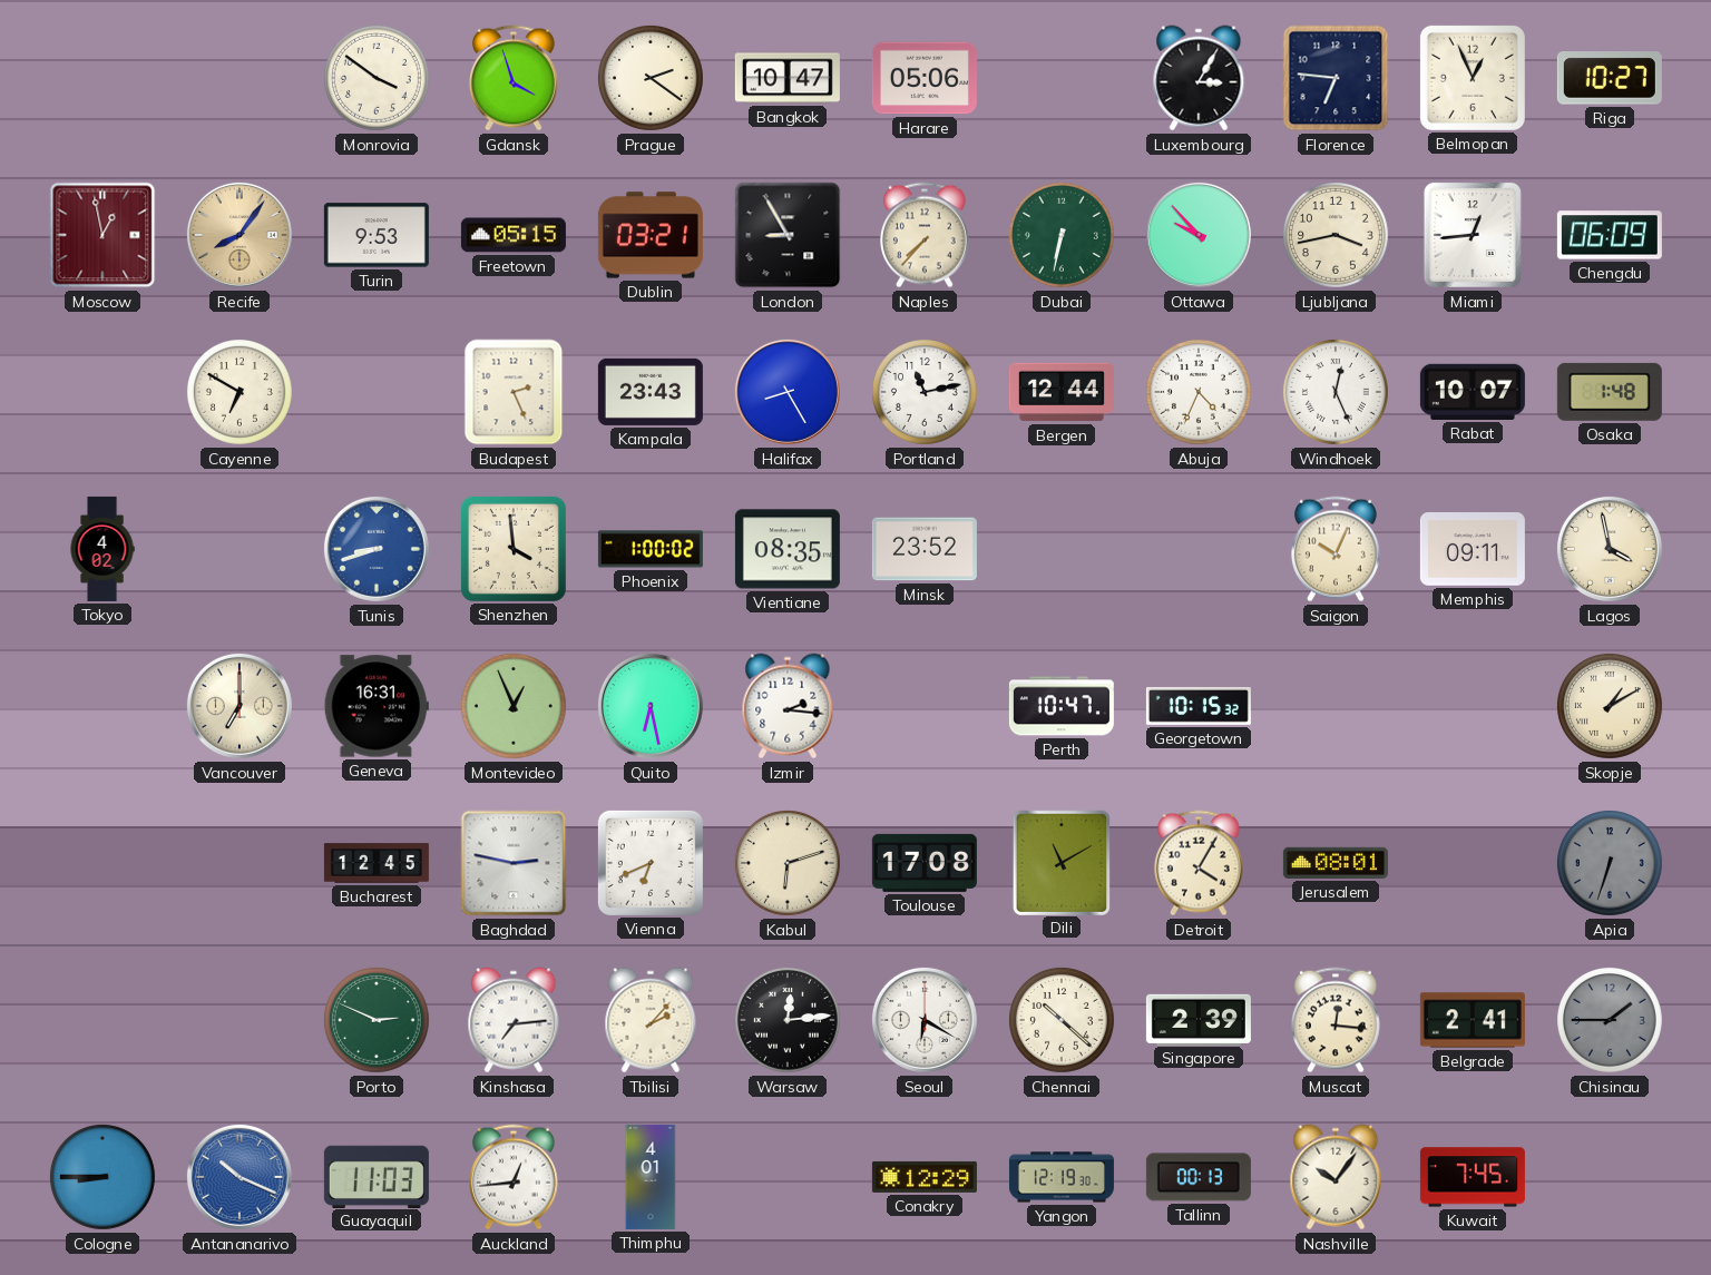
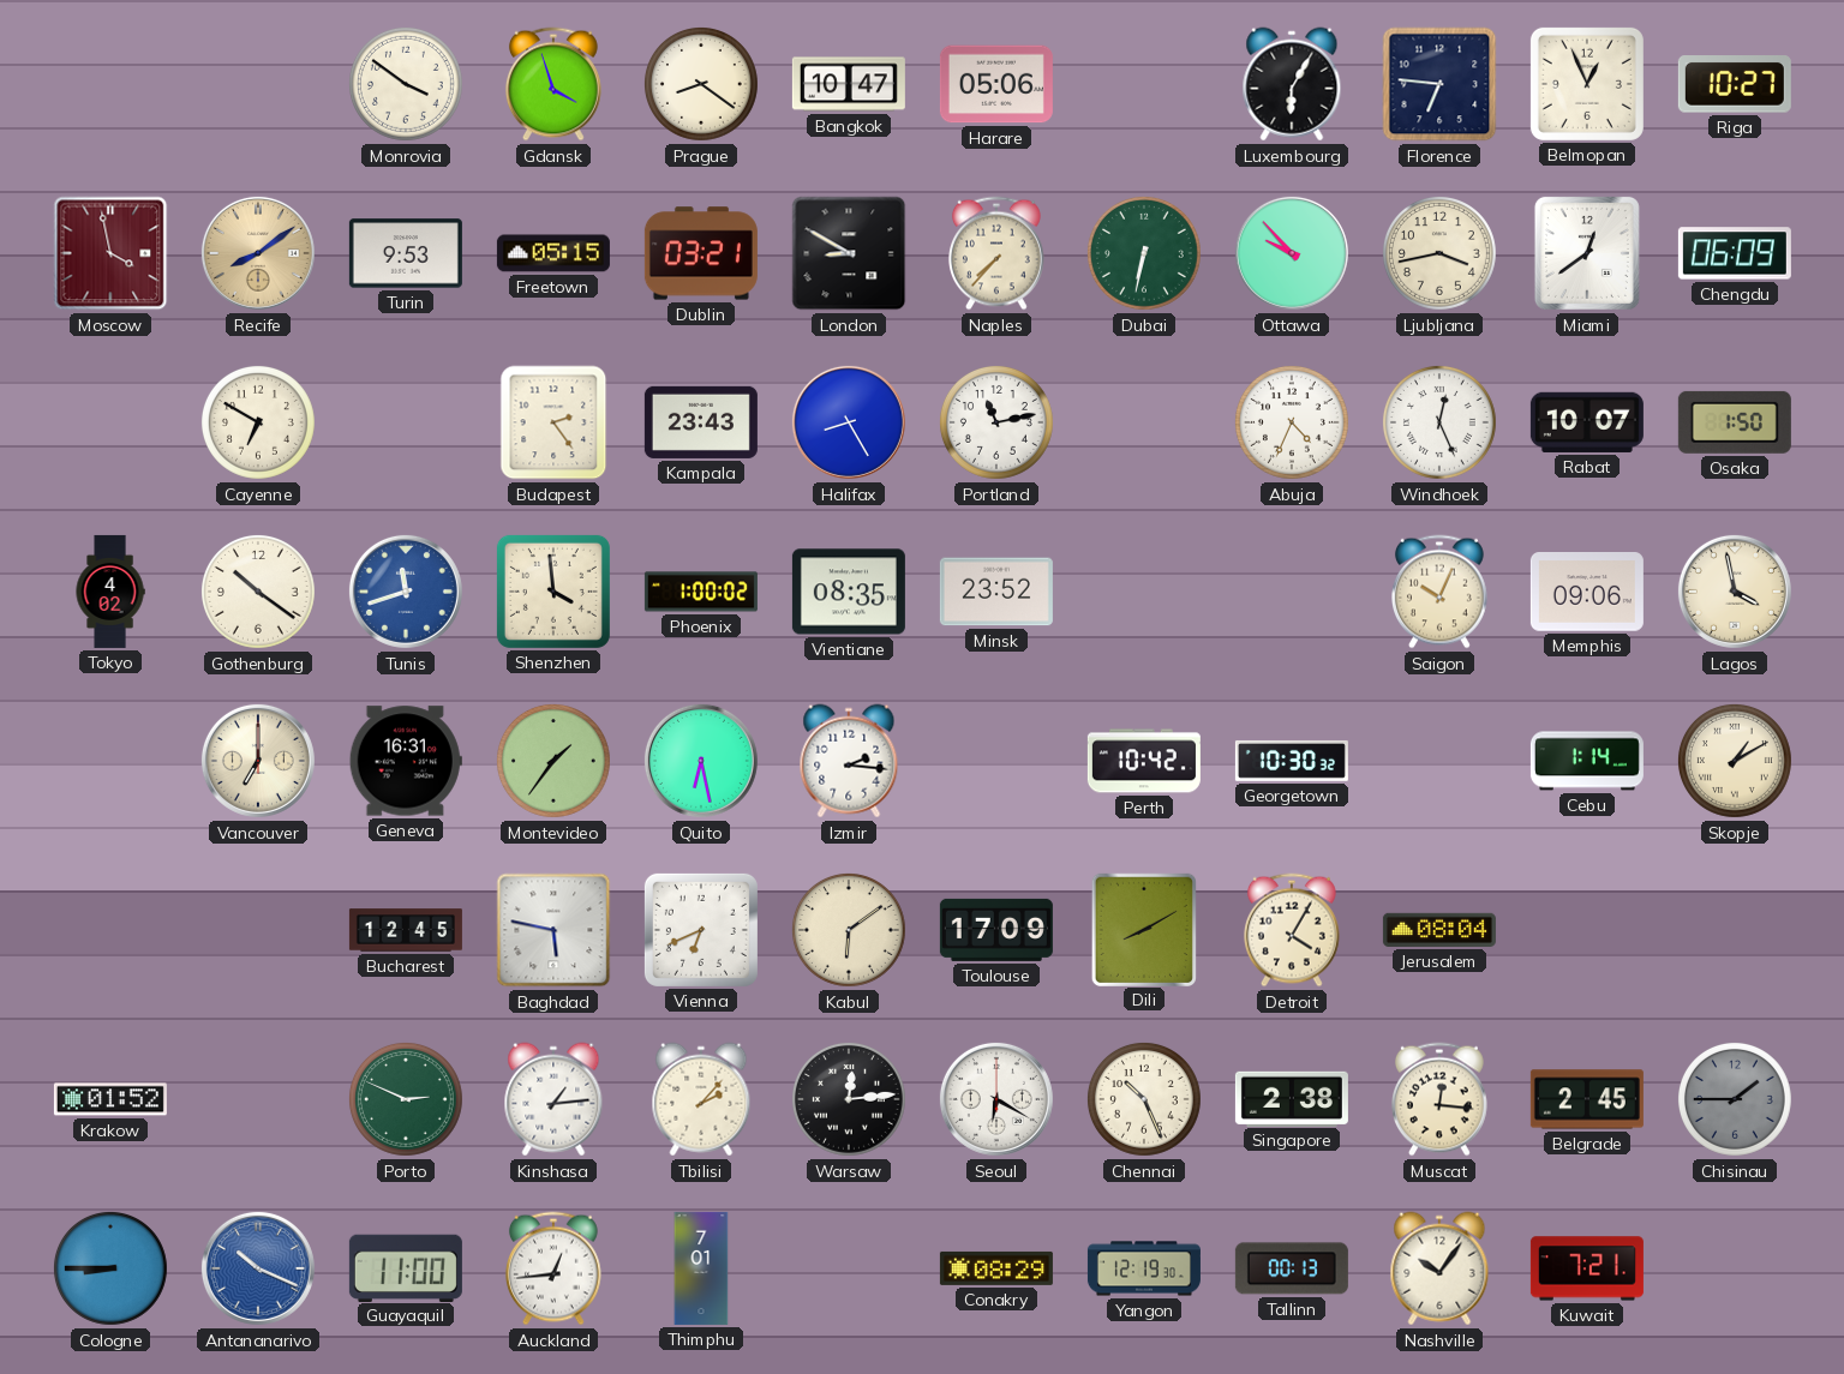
Prague: 2:21 -> 8:21
Luxembourg: 3:05 -> 6:05
Moscow: 12:58 -> 3:58
Recife: 8:06 -> 8:09
London: 8:55 -> 8:50
Miami: 12:44 -> 12:39
Budapest: 2:26 -> 2:24
Bergen: 12:44 -> none
Osaka: 1:48 -> 1:50
Gothenburg: none -> 10:21
Tunis: 8:42 -> 11:42
Memphis: 09:11 -> 09:06
Montevideo: 12:56 -> 1:36
Perth: 10:47 -> 10:42
Georgetown: 10:15 -> 10:30
Cebu: none -> 1:14
Baghdad: 2:47 -> 5:47
Kabul: 6:12 -> 6:09
Toulouse: 17:08 -> 17:09
Dili: 11:10 -> 8:10
Jerusalem: 08:01 -> 08:04
Apia: 6:33 -> none
Krakow: none -> 01:52
Kinshasa: 7:14 -> 1:14
Chennai: 10:22 -> 10:26
Singapore: 2:39 -> 2:38
Belgrade: 2:41 -> 2:45
Guayaquil: 11:03 -> 11:00
Thimphu: 4:01 -> 7:01
Conakry: 12:29 -> 08:29
Kuwait: 7:45 -> 7:21
